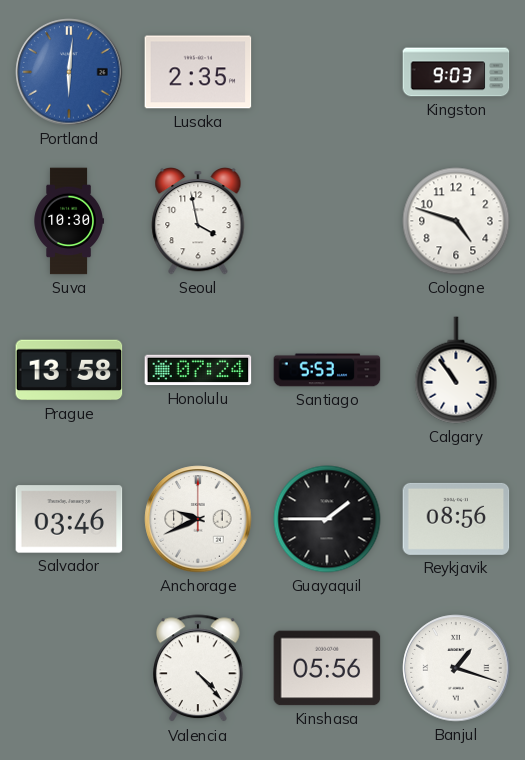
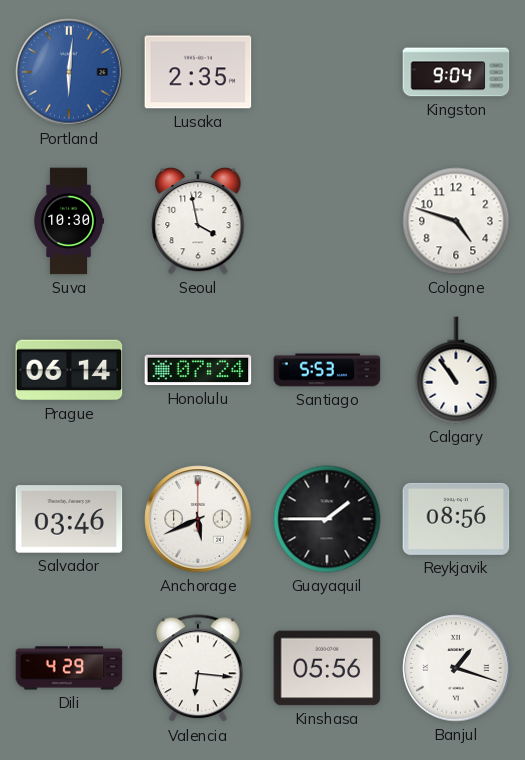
Kingston: 9:03 -> 9:04
Prague: 13:58 -> 06:14
Anchorage: 9:41 -> 5:41
Dili: none -> 4:29
Valencia: 4:23 -> 6:16
